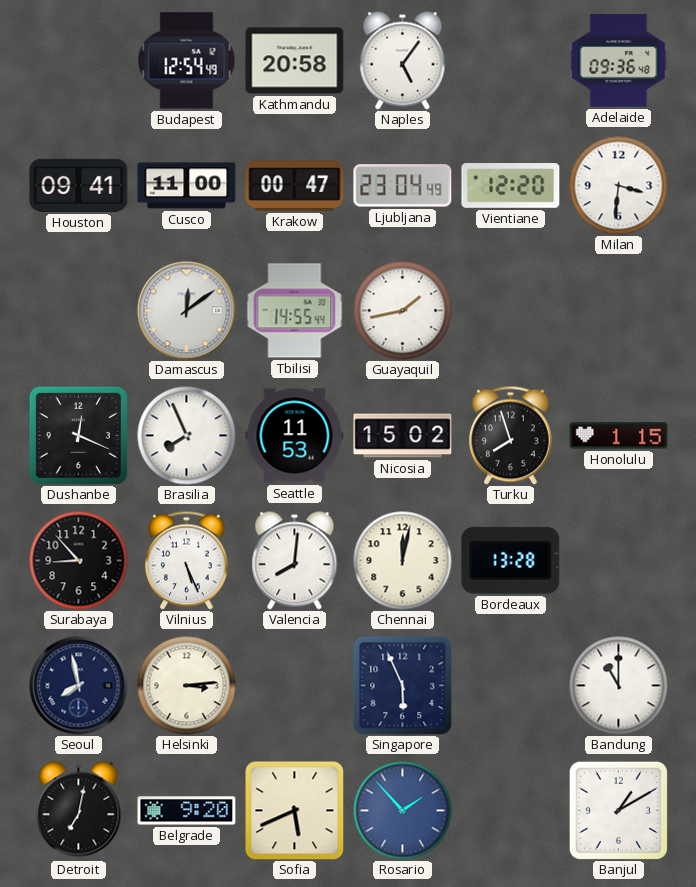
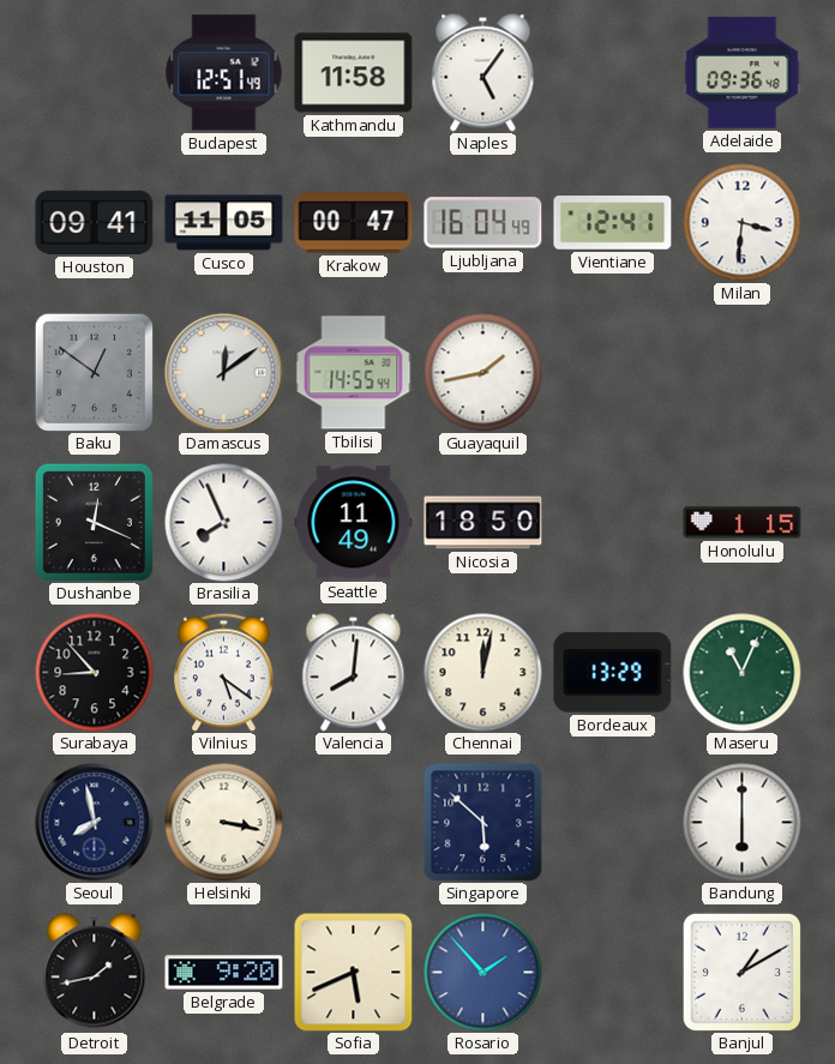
Budapest: 12:54 -> 12:51
Kathmandu: 20:58 -> 11:58
Cusco: 11:00 -> 11:05
Ljubljana: 23:04 -> 16:04
Vientiane: 12:20 -> 12:41
Baku: none -> 12:51
Seattle: 11:53 -> 11:49
Nicosia: 15:02 -> 18:50
Turku: 7:57 -> none
Vilnius: 5:26 -> 5:21
Bordeaux: 13:28 -> 13:29
Maseru: none -> 11:04
Helsinki: 3:14 -> 3:17
Singapore: 5:56 -> 5:52
Bandung: 11:00 -> 6:00
Detroit: 7:02 -> 1:43
